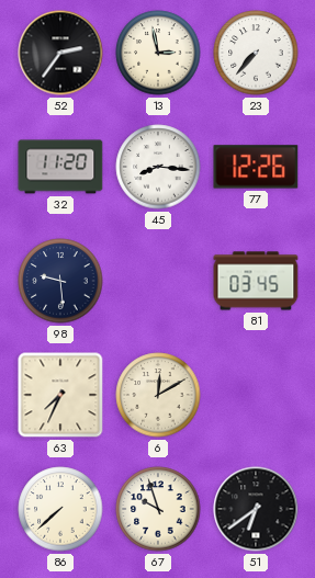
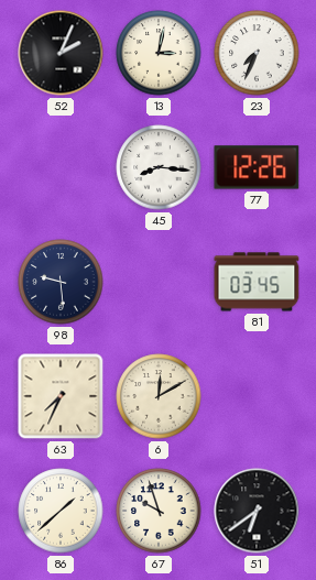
52: 2:36 -> 2:04
13: 2:58 -> 3:02
23: 7:37 -> 7:34
32: 11:20 -> none
86: 7:38 -> 1:38
